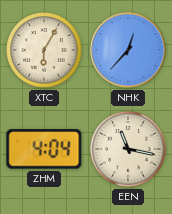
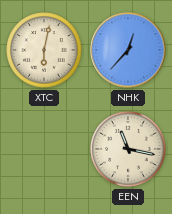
XTC: 6:05 -> 6:02
ZHM: 4:04 -> none
